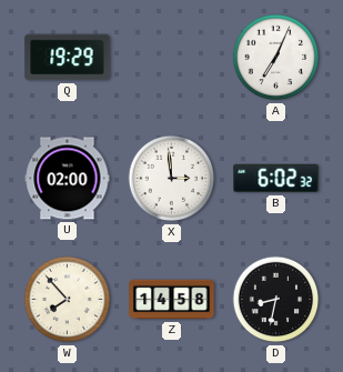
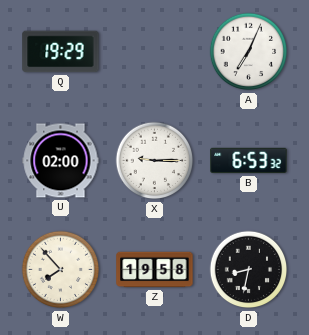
X: 2:59 -> 9:15
B: 6:02 -> 6:53
Z: 14:58 -> 19:58
